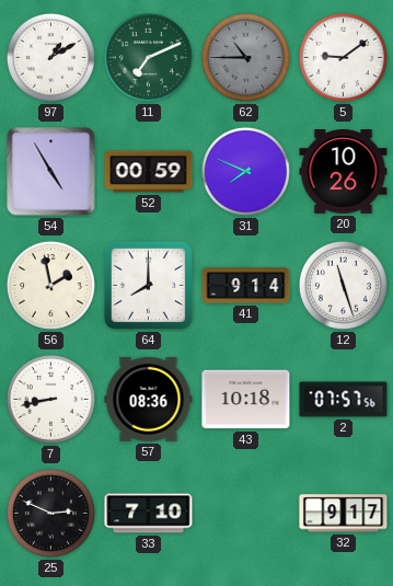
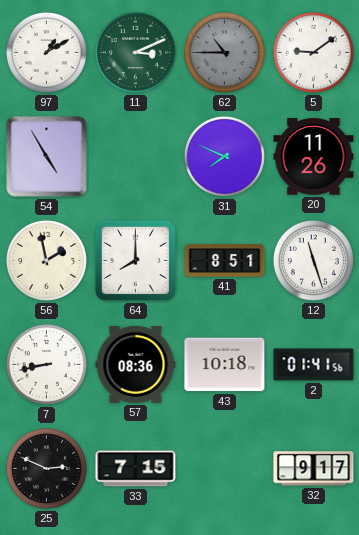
11: 7:11 -> 3:11
52: 00:59 -> none
20: 10:26 -> 11:26
41: 9:14 -> 8:51
2: 07:57 -> 01:41
33: 7:10 -> 7:15
